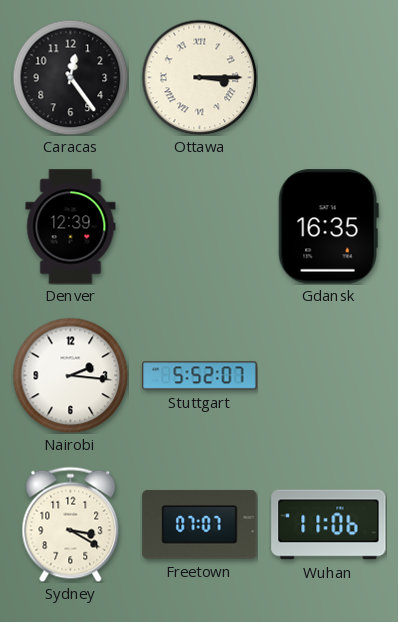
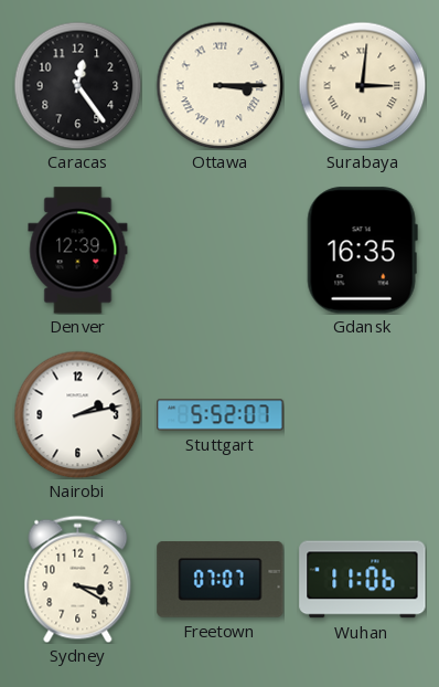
Surabaya: none -> 3:01
Nairobi: 2:16 -> 2:13
